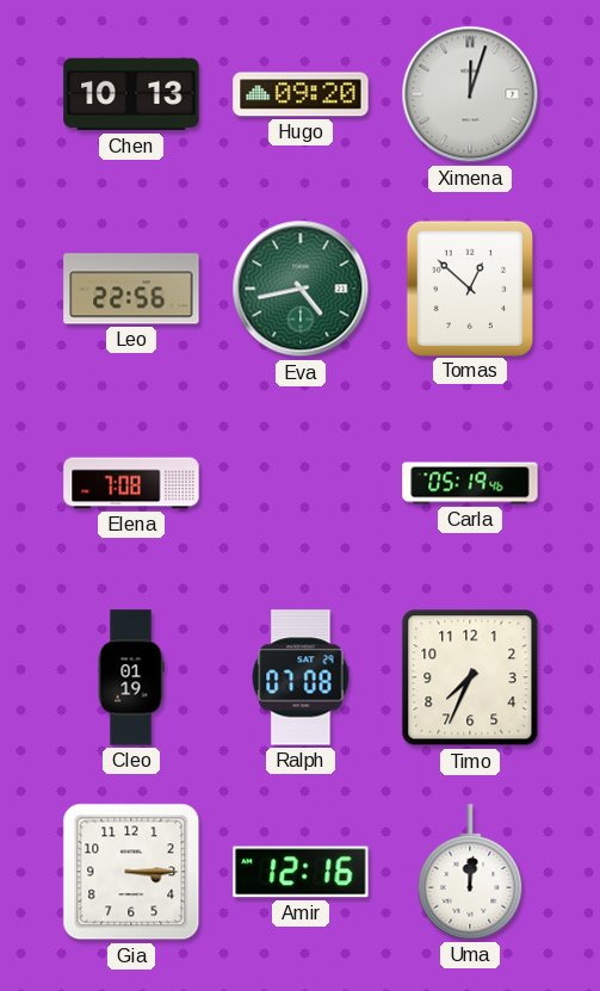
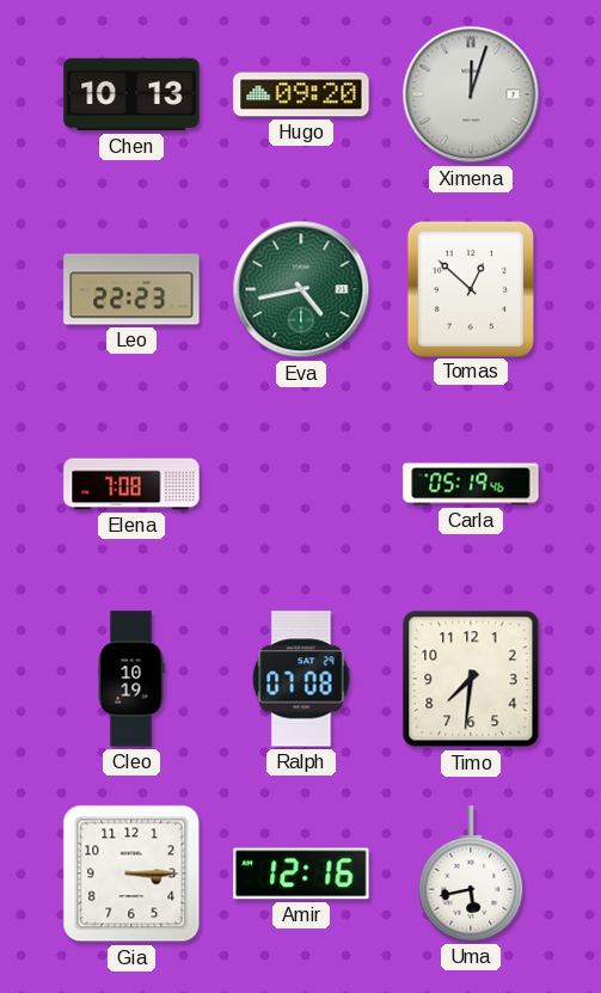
Leo: 22:56 -> 22:23
Cleo: 01:19 -> 10:19
Timo: 7:34 -> 7:31
Uma: 12:01 -> 5:43
